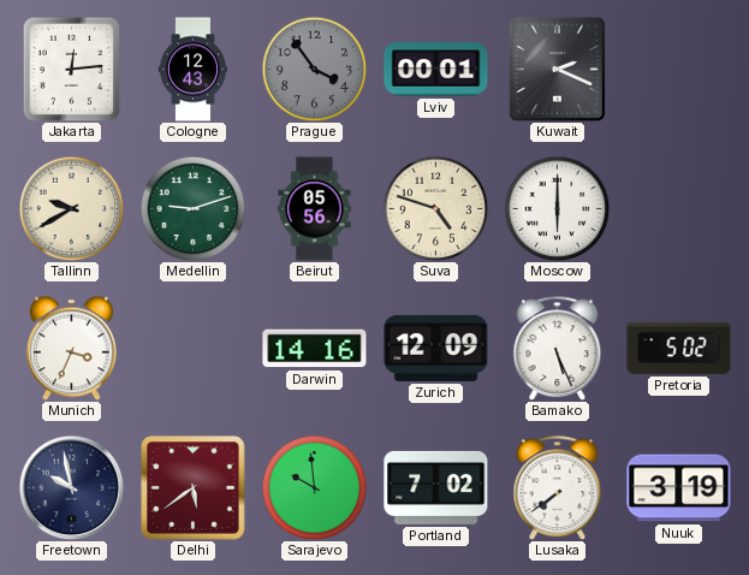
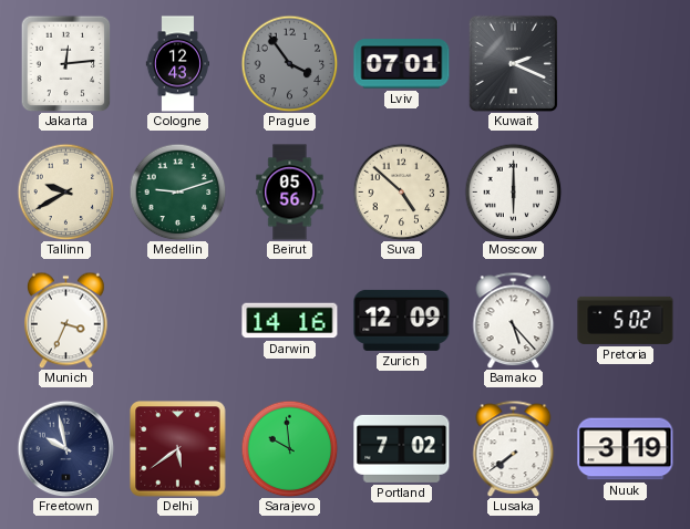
Lviv: 00:01 -> 07:01
Suva: 4:48 -> 4:52
Bamako: 5:26 -> 5:23
